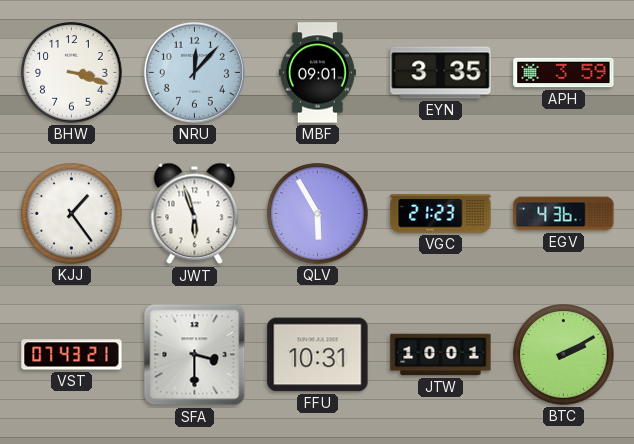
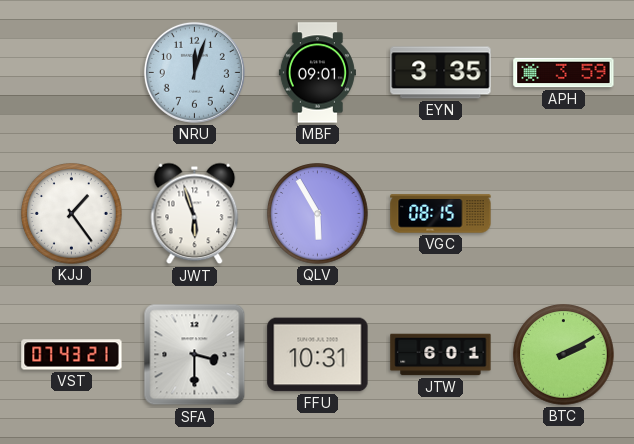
BHW: 3:18 -> none
NRU: 12:07 -> 12:03
VGC: 21:23 -> 08:15
EGV: 4:36 -> none
JTW: 10:01 -> 6:01
